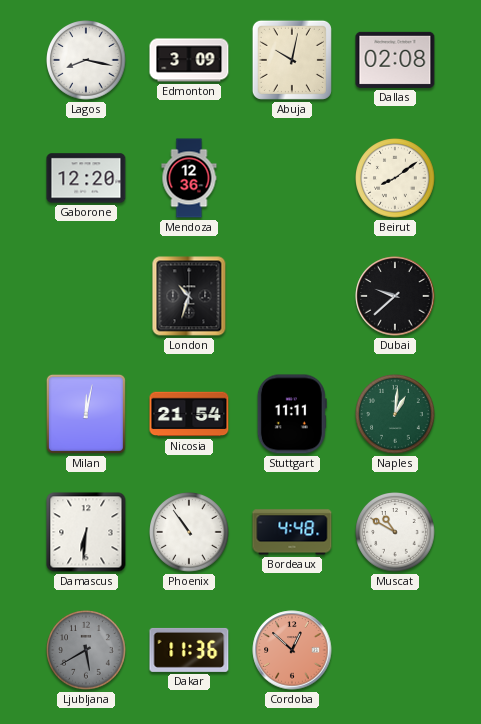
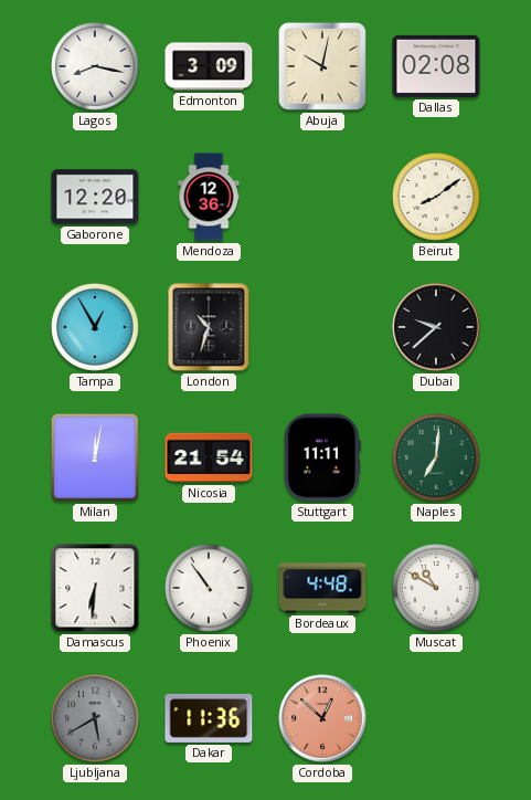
Tampa: none -> 12:55
Naples: 1:01 -> 7:01
